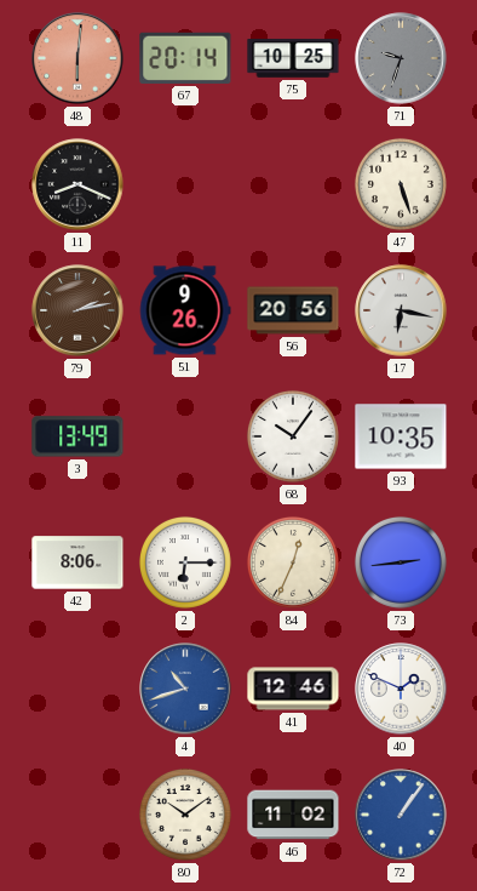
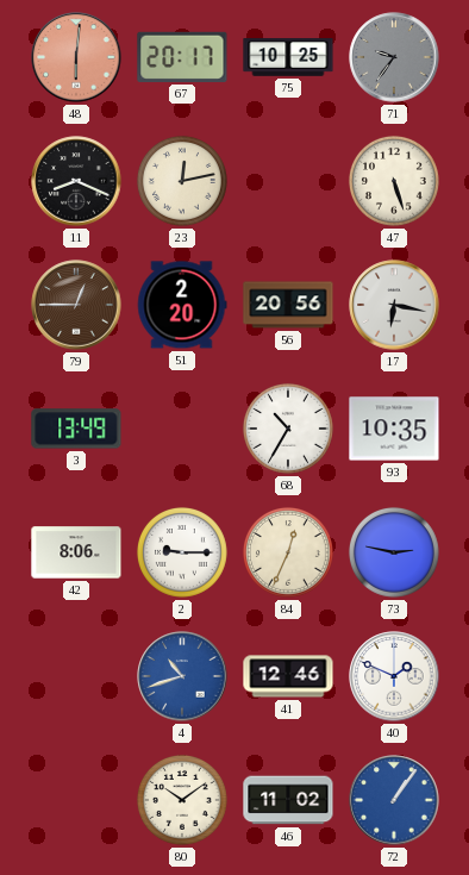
67: 20:14 -> 20:17
71: 9:33 -> 9:36
23: none -> 12:13
79: 2:13 -> 12:45
51: 9:26 -> 2:20
68: 10:06 -> 10:35
2: 6:15 -> 9:15
73: 2:44 -> 2:47
